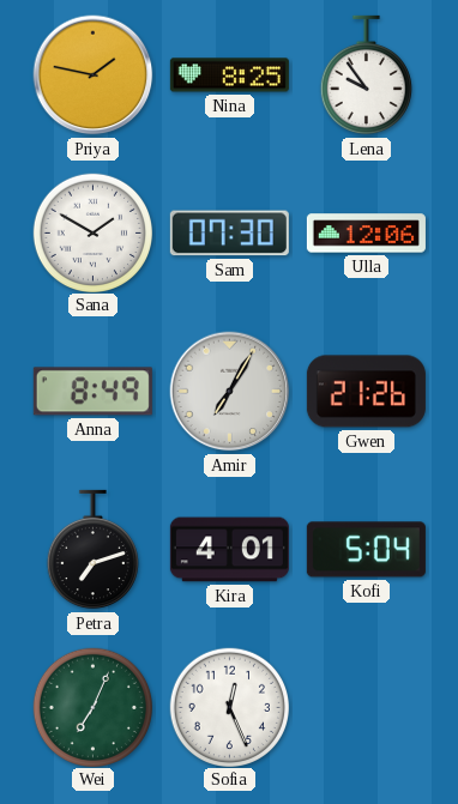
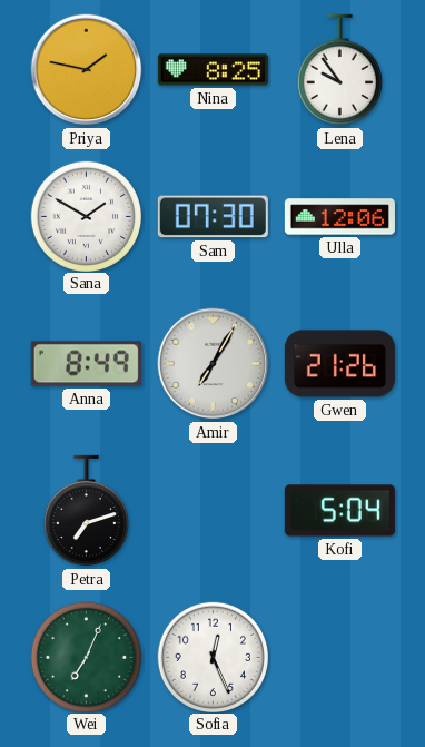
Kira: 4:01 -> none
